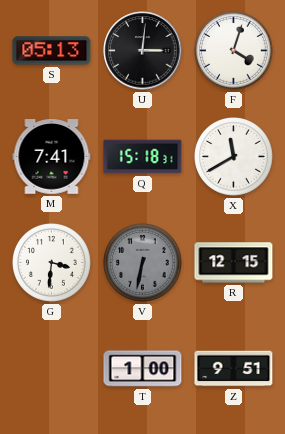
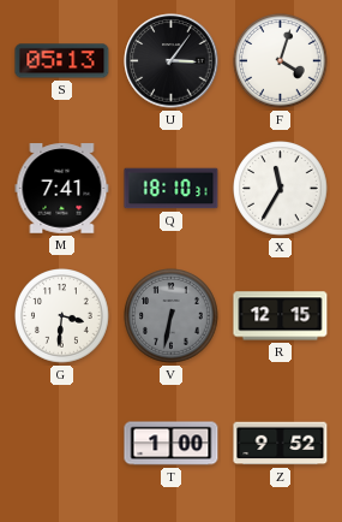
U: 3:01 -> 3:06
Q: 15:18 -> 18:10
X: 11:40 -> 11:35
Z: 9:51 -> 9:52
